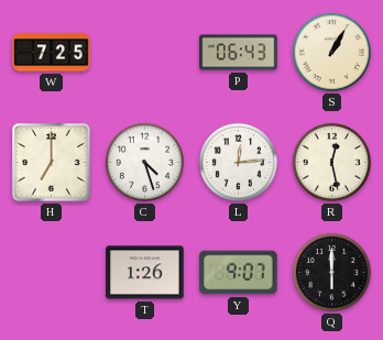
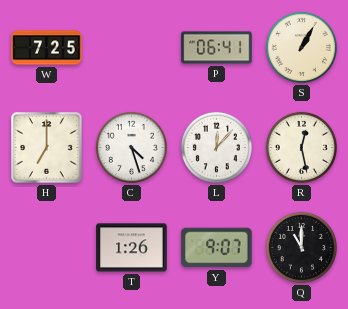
P: 06:43 -> 06:41
L: 12:14 -> 12:07
Q: 6:00 -> 11:00
